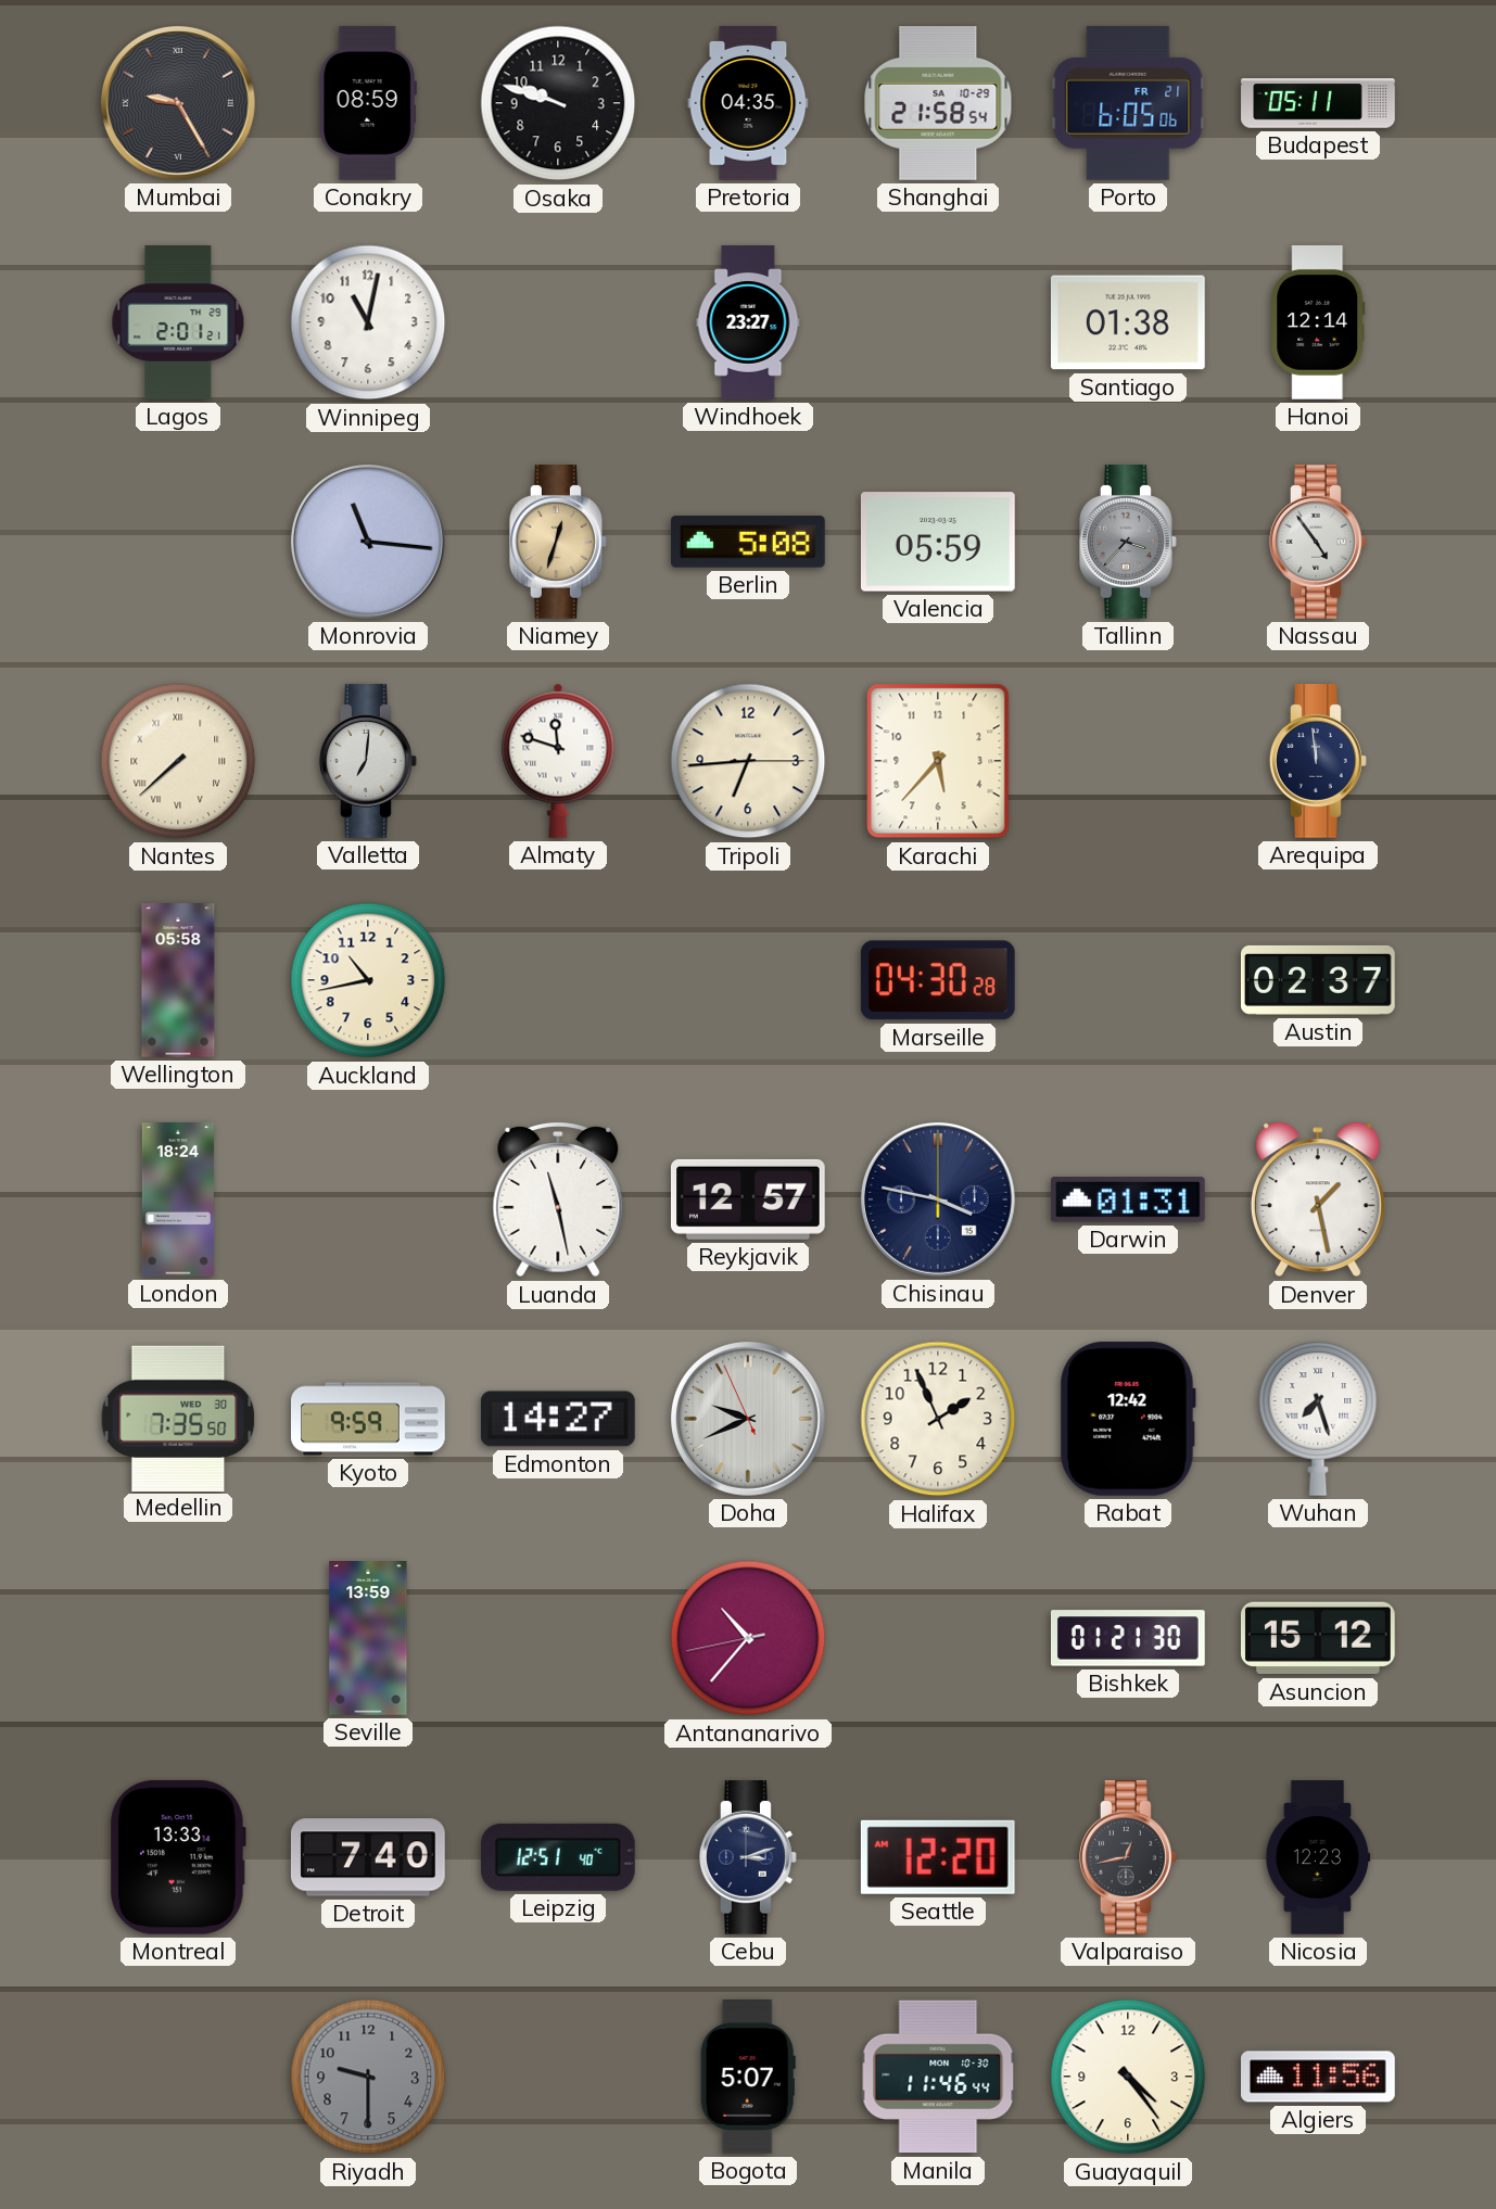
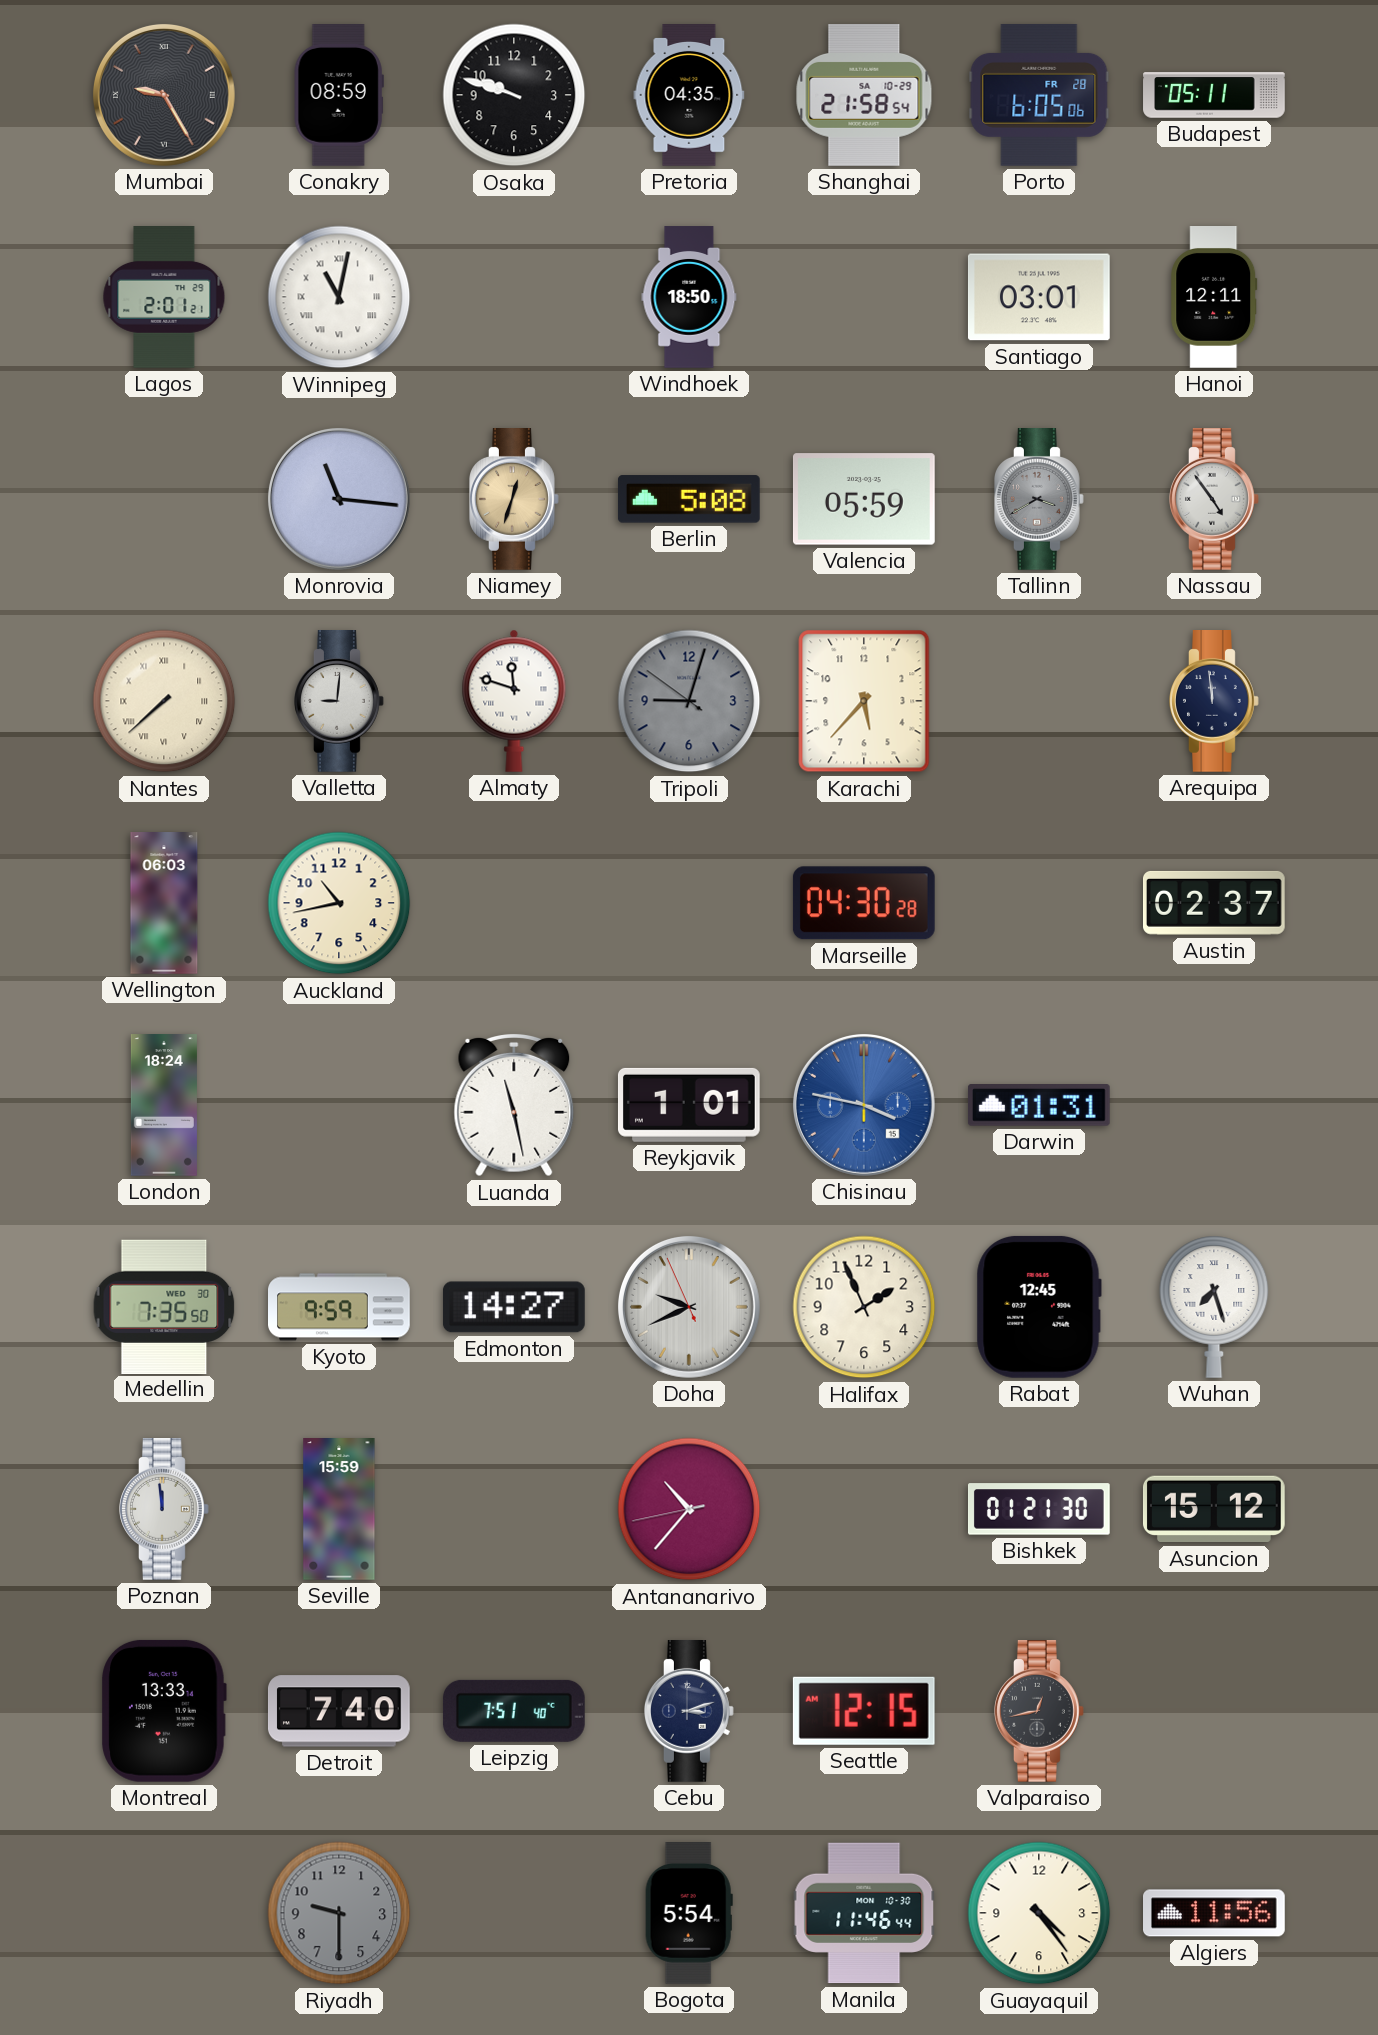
Porto date: FR 21 -> FR 28
Winnipeg numerals: Arabic -> Roman
Windhoek: 23:27 -> 18:50
Santiago: 01:38 -> 03:01
Hanoi: 12:14 -> 12:11
Tallinn: 3:37 -> 3:40
Valletta: 7:01 -> 9:01
Tripoli: 6:44 -> 9:02
Tripoli dial: cream -> grey
Wellington: 05:58 -> 06:03
Reykjavik: 12:57 -> 1:01
Chisinau dial: navy -> blue
Denver: 1:28 -> none
Rabat: 12:42 -> 12:45
Poznan: none -> 11:59
Seville: 13:59 -> 15:59
Leipzig: 12:51 -> 7:51
Seattle: 12:20 -> 12:15
Nicosia: 12:23 -> none
Bogota: 5:07 -> 5:54
